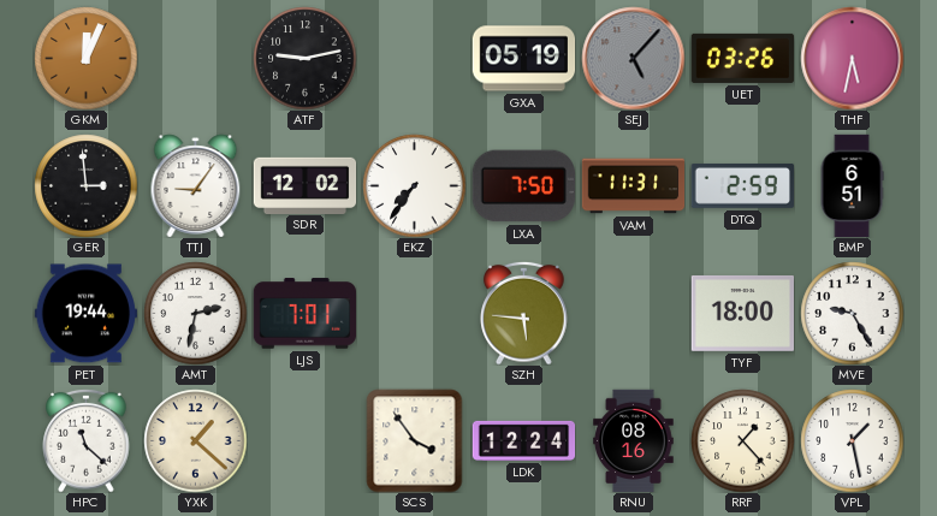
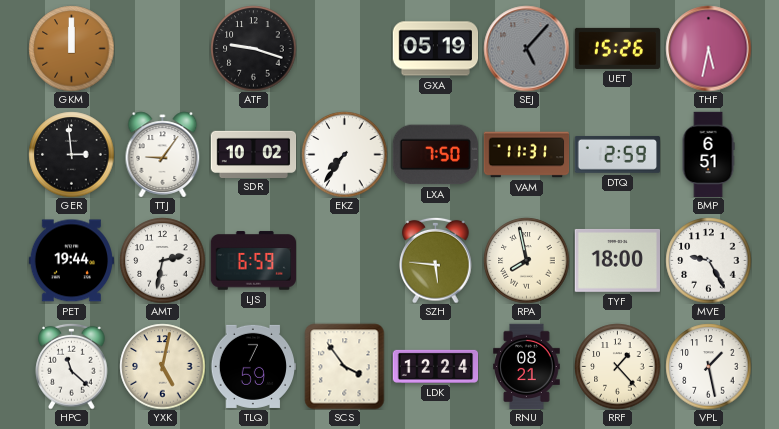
GKM: 12:04 -> 12:00
ATF: 9:13 -> 9:18
UET: 03:26 -> 15:26
SDR: 12:02 -> 10:02
LJS: 7:01 -> 6:59
RPA: none -> 7:58
YXK: 1:22 -> 5:02
TLQ: none -> 7:59
RNU: 08:16 -> 08:21
